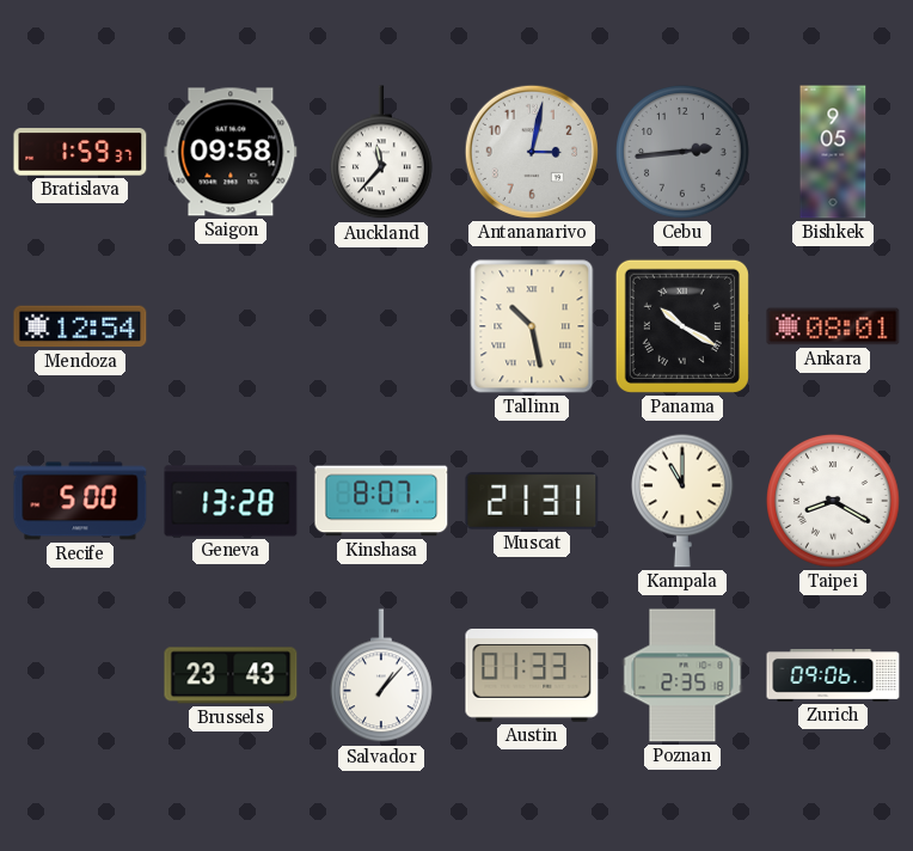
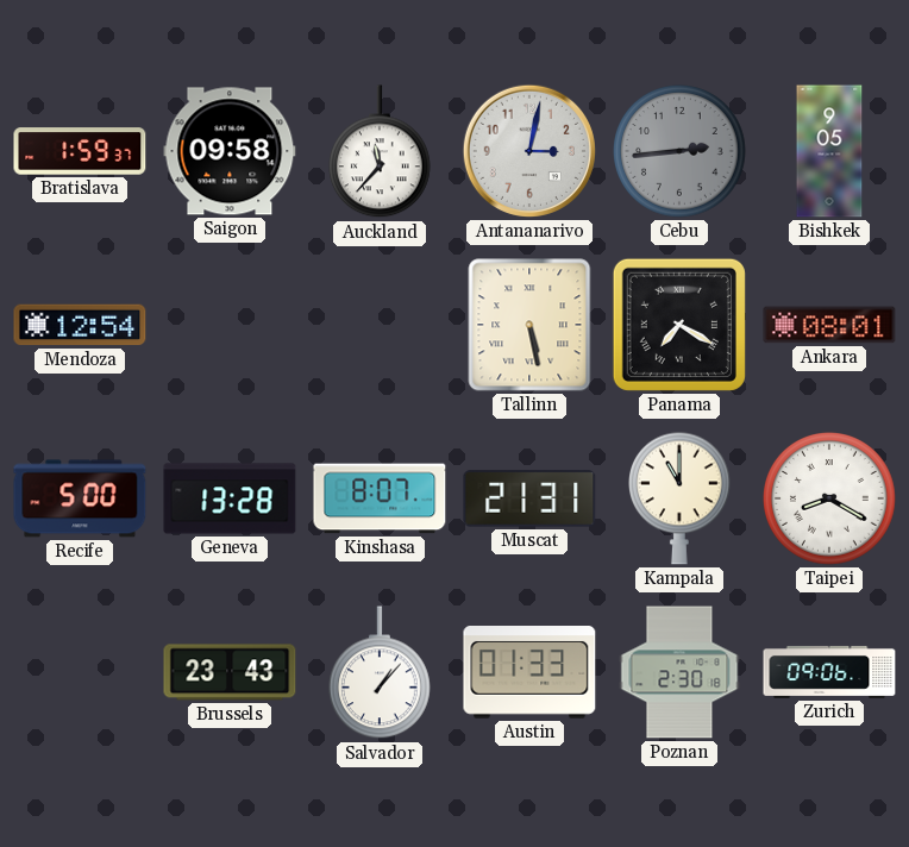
Tallinn: 10:28 -> 5:28
Panama: 10:20 -> 7:20
Poznan: 2:35 -> 2:30
